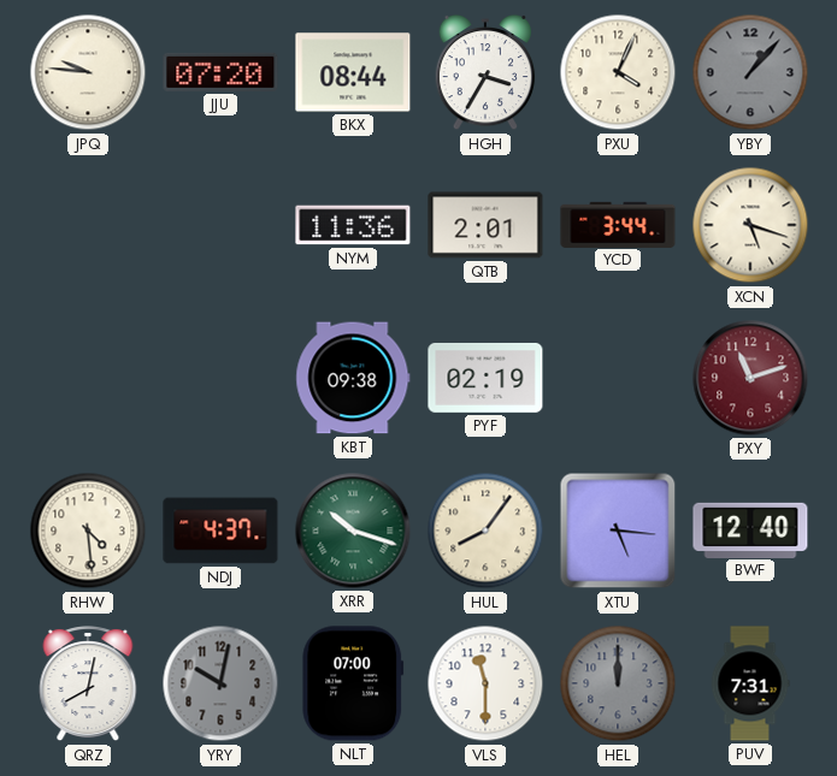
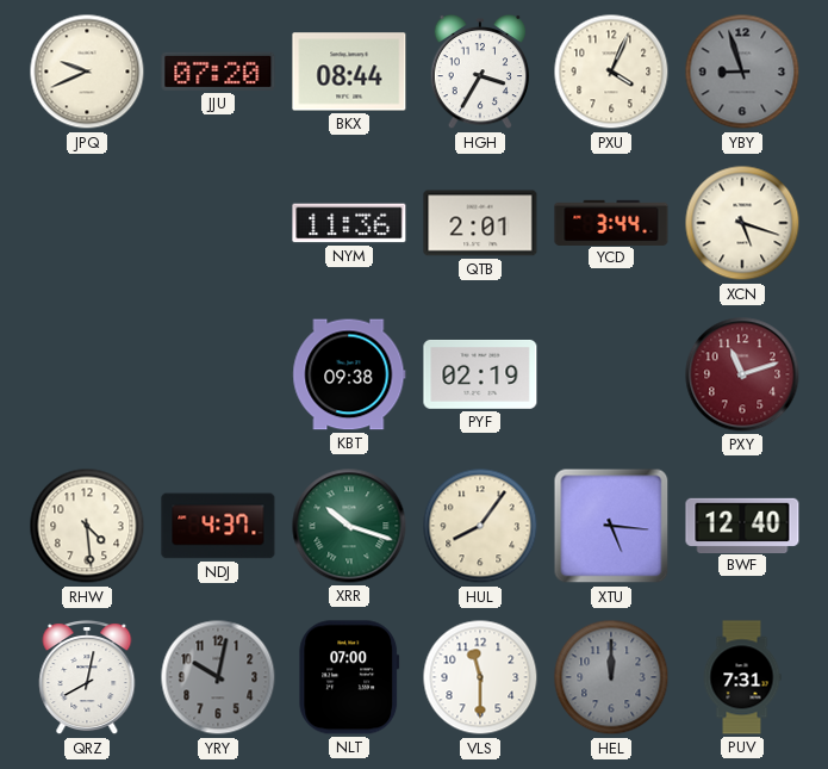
JPQ: 9:46 -> 9:41
YBY: 1:07 -> 8:57
